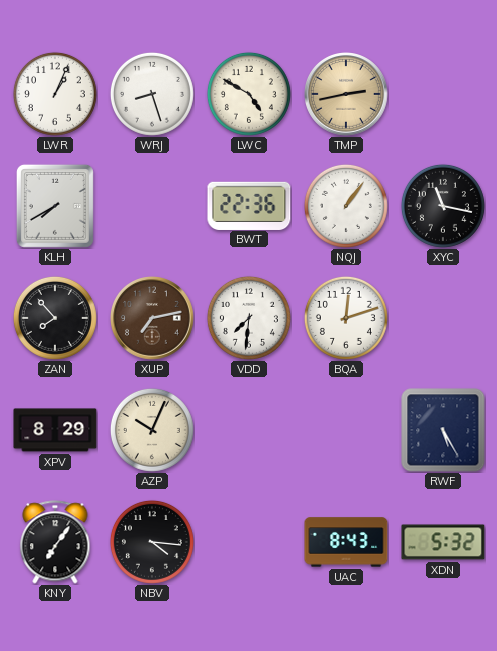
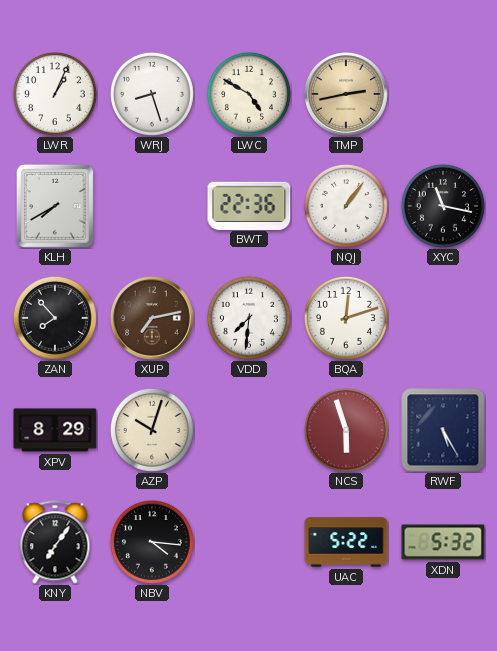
AZP: 10:04 -> 10:03
NCS: none -> 5:57
UAC: 8:43 -> 5:22
